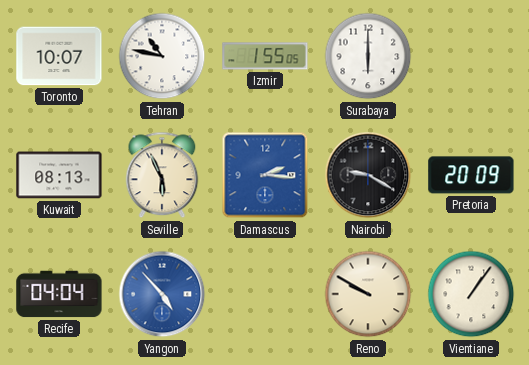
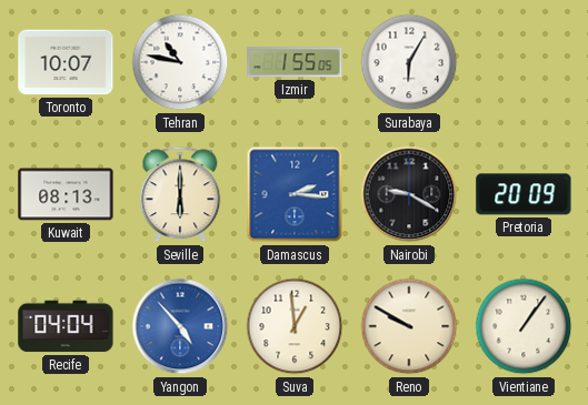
Surabaya: 6:00 -> 6:05
Seville: 5:56 -> 6:00
Suva: none -> 12:59
